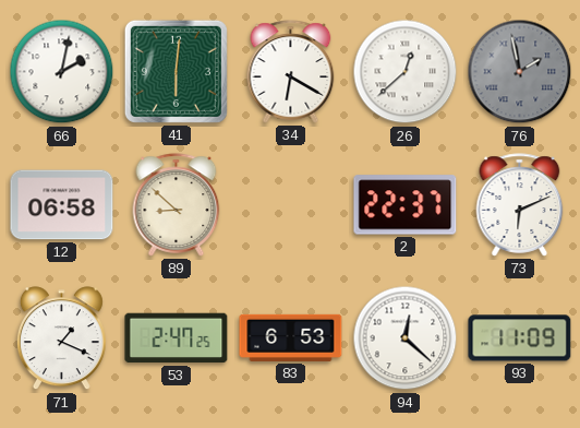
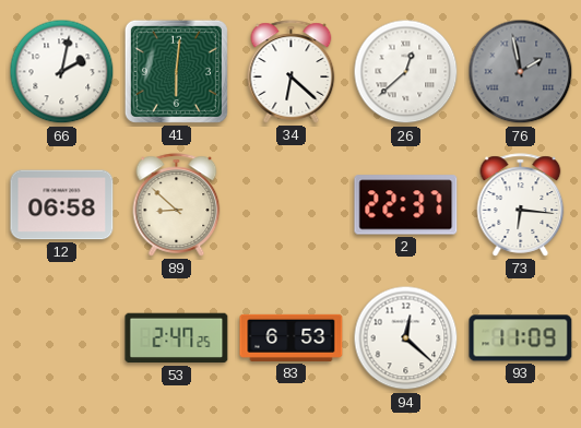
34: 6:20 -> 6:22
73: 6:11 -> 6:16
71: 1:19 -> none
